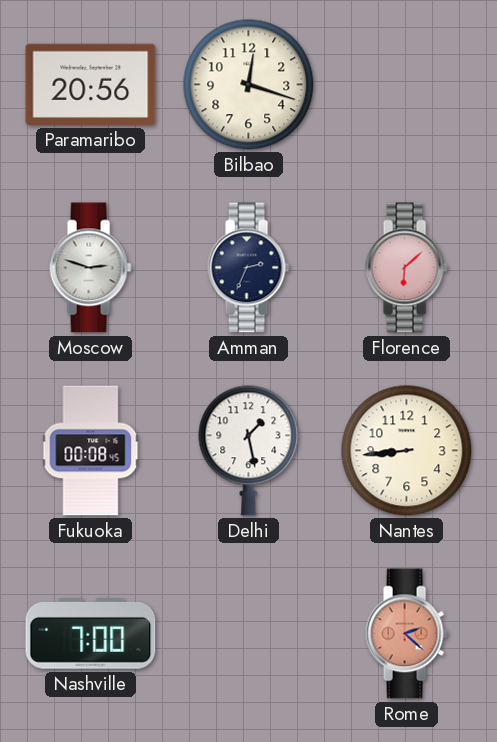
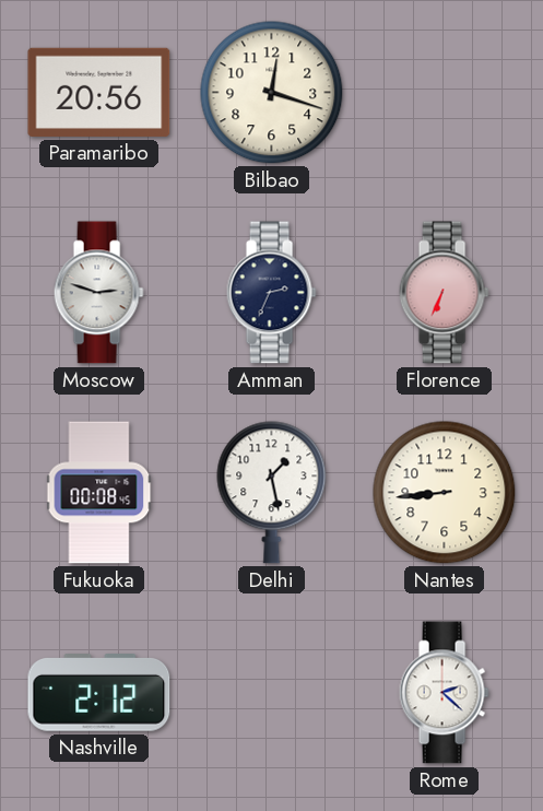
Florence: 6:08 -> 6:34
Nashville: 7:00 -> 2:12
Rome dial: salmon -> white
